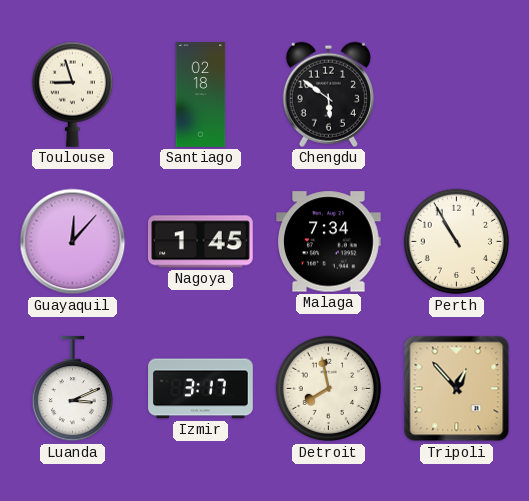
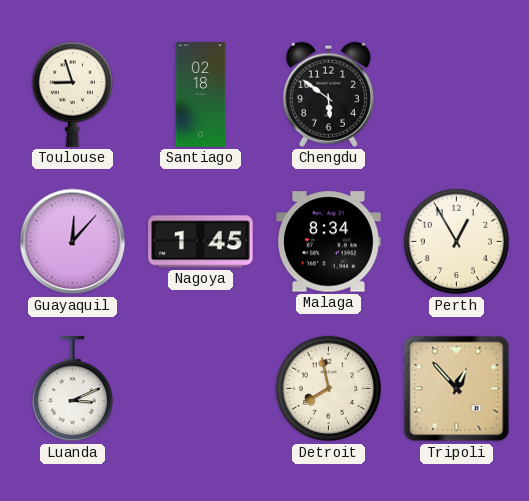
Malaga: 7:34 -> 8:34
Perth: 10:55 -> 12:55
Izmir: 3:17 -> none
